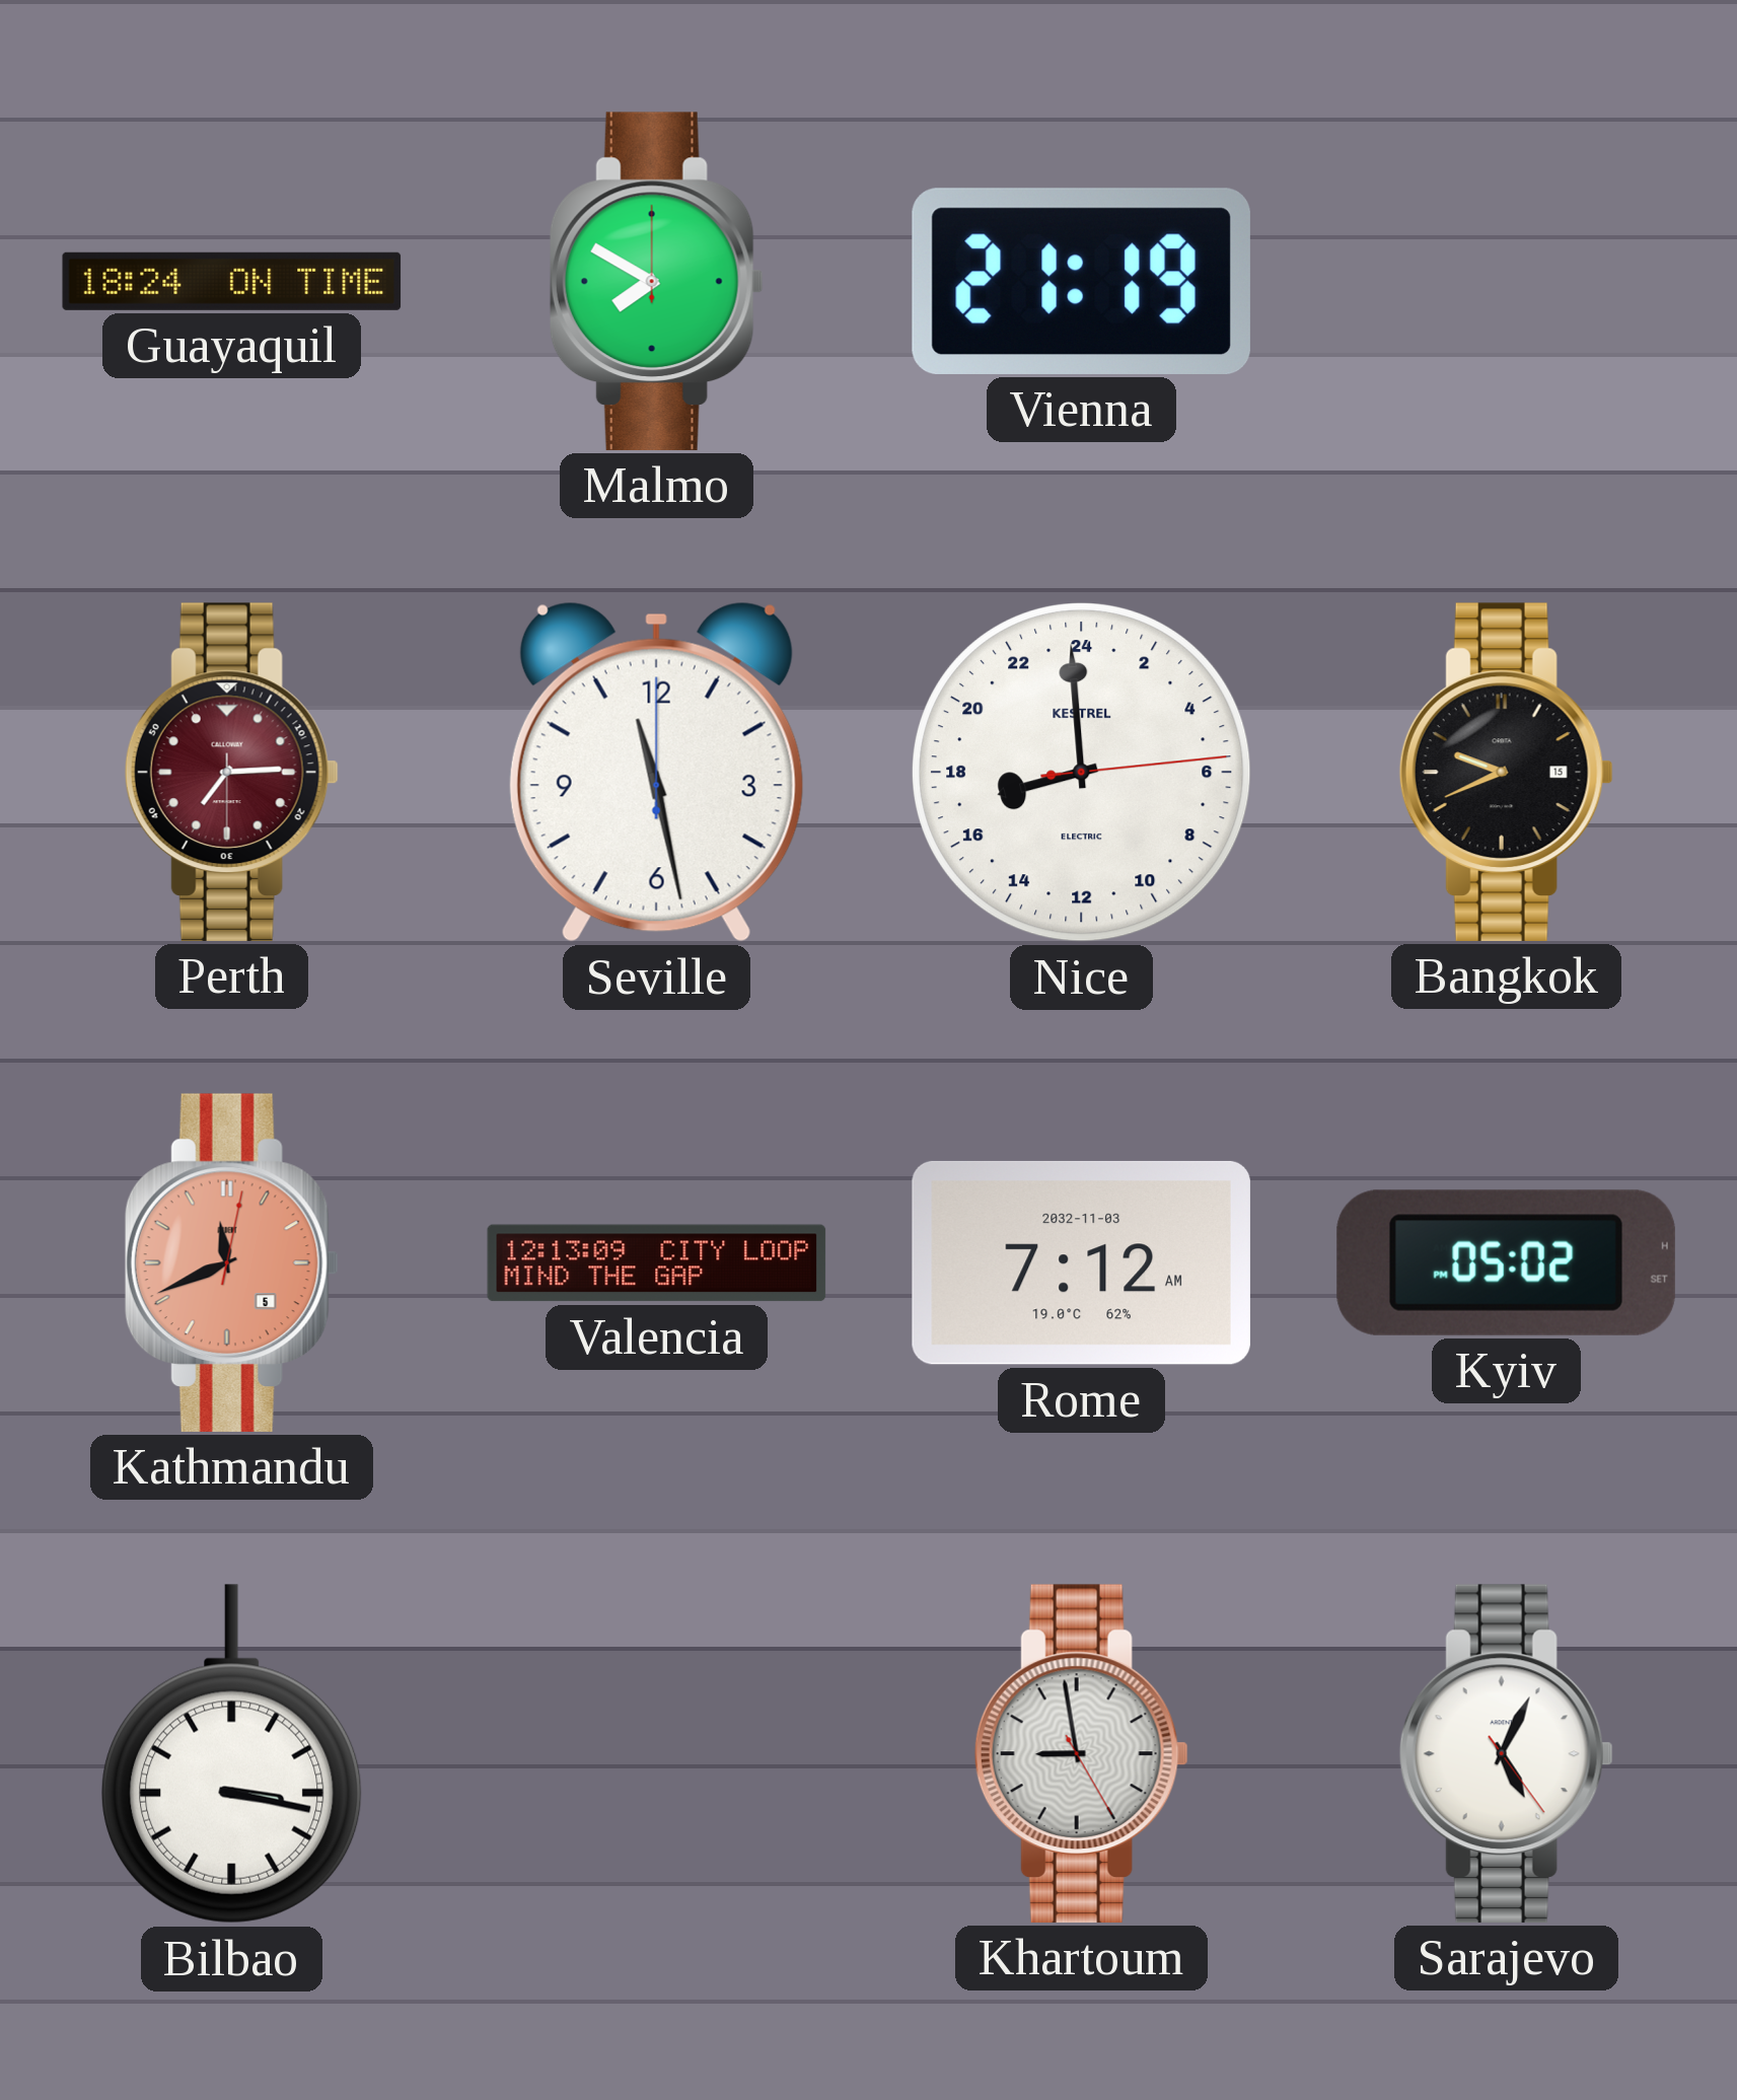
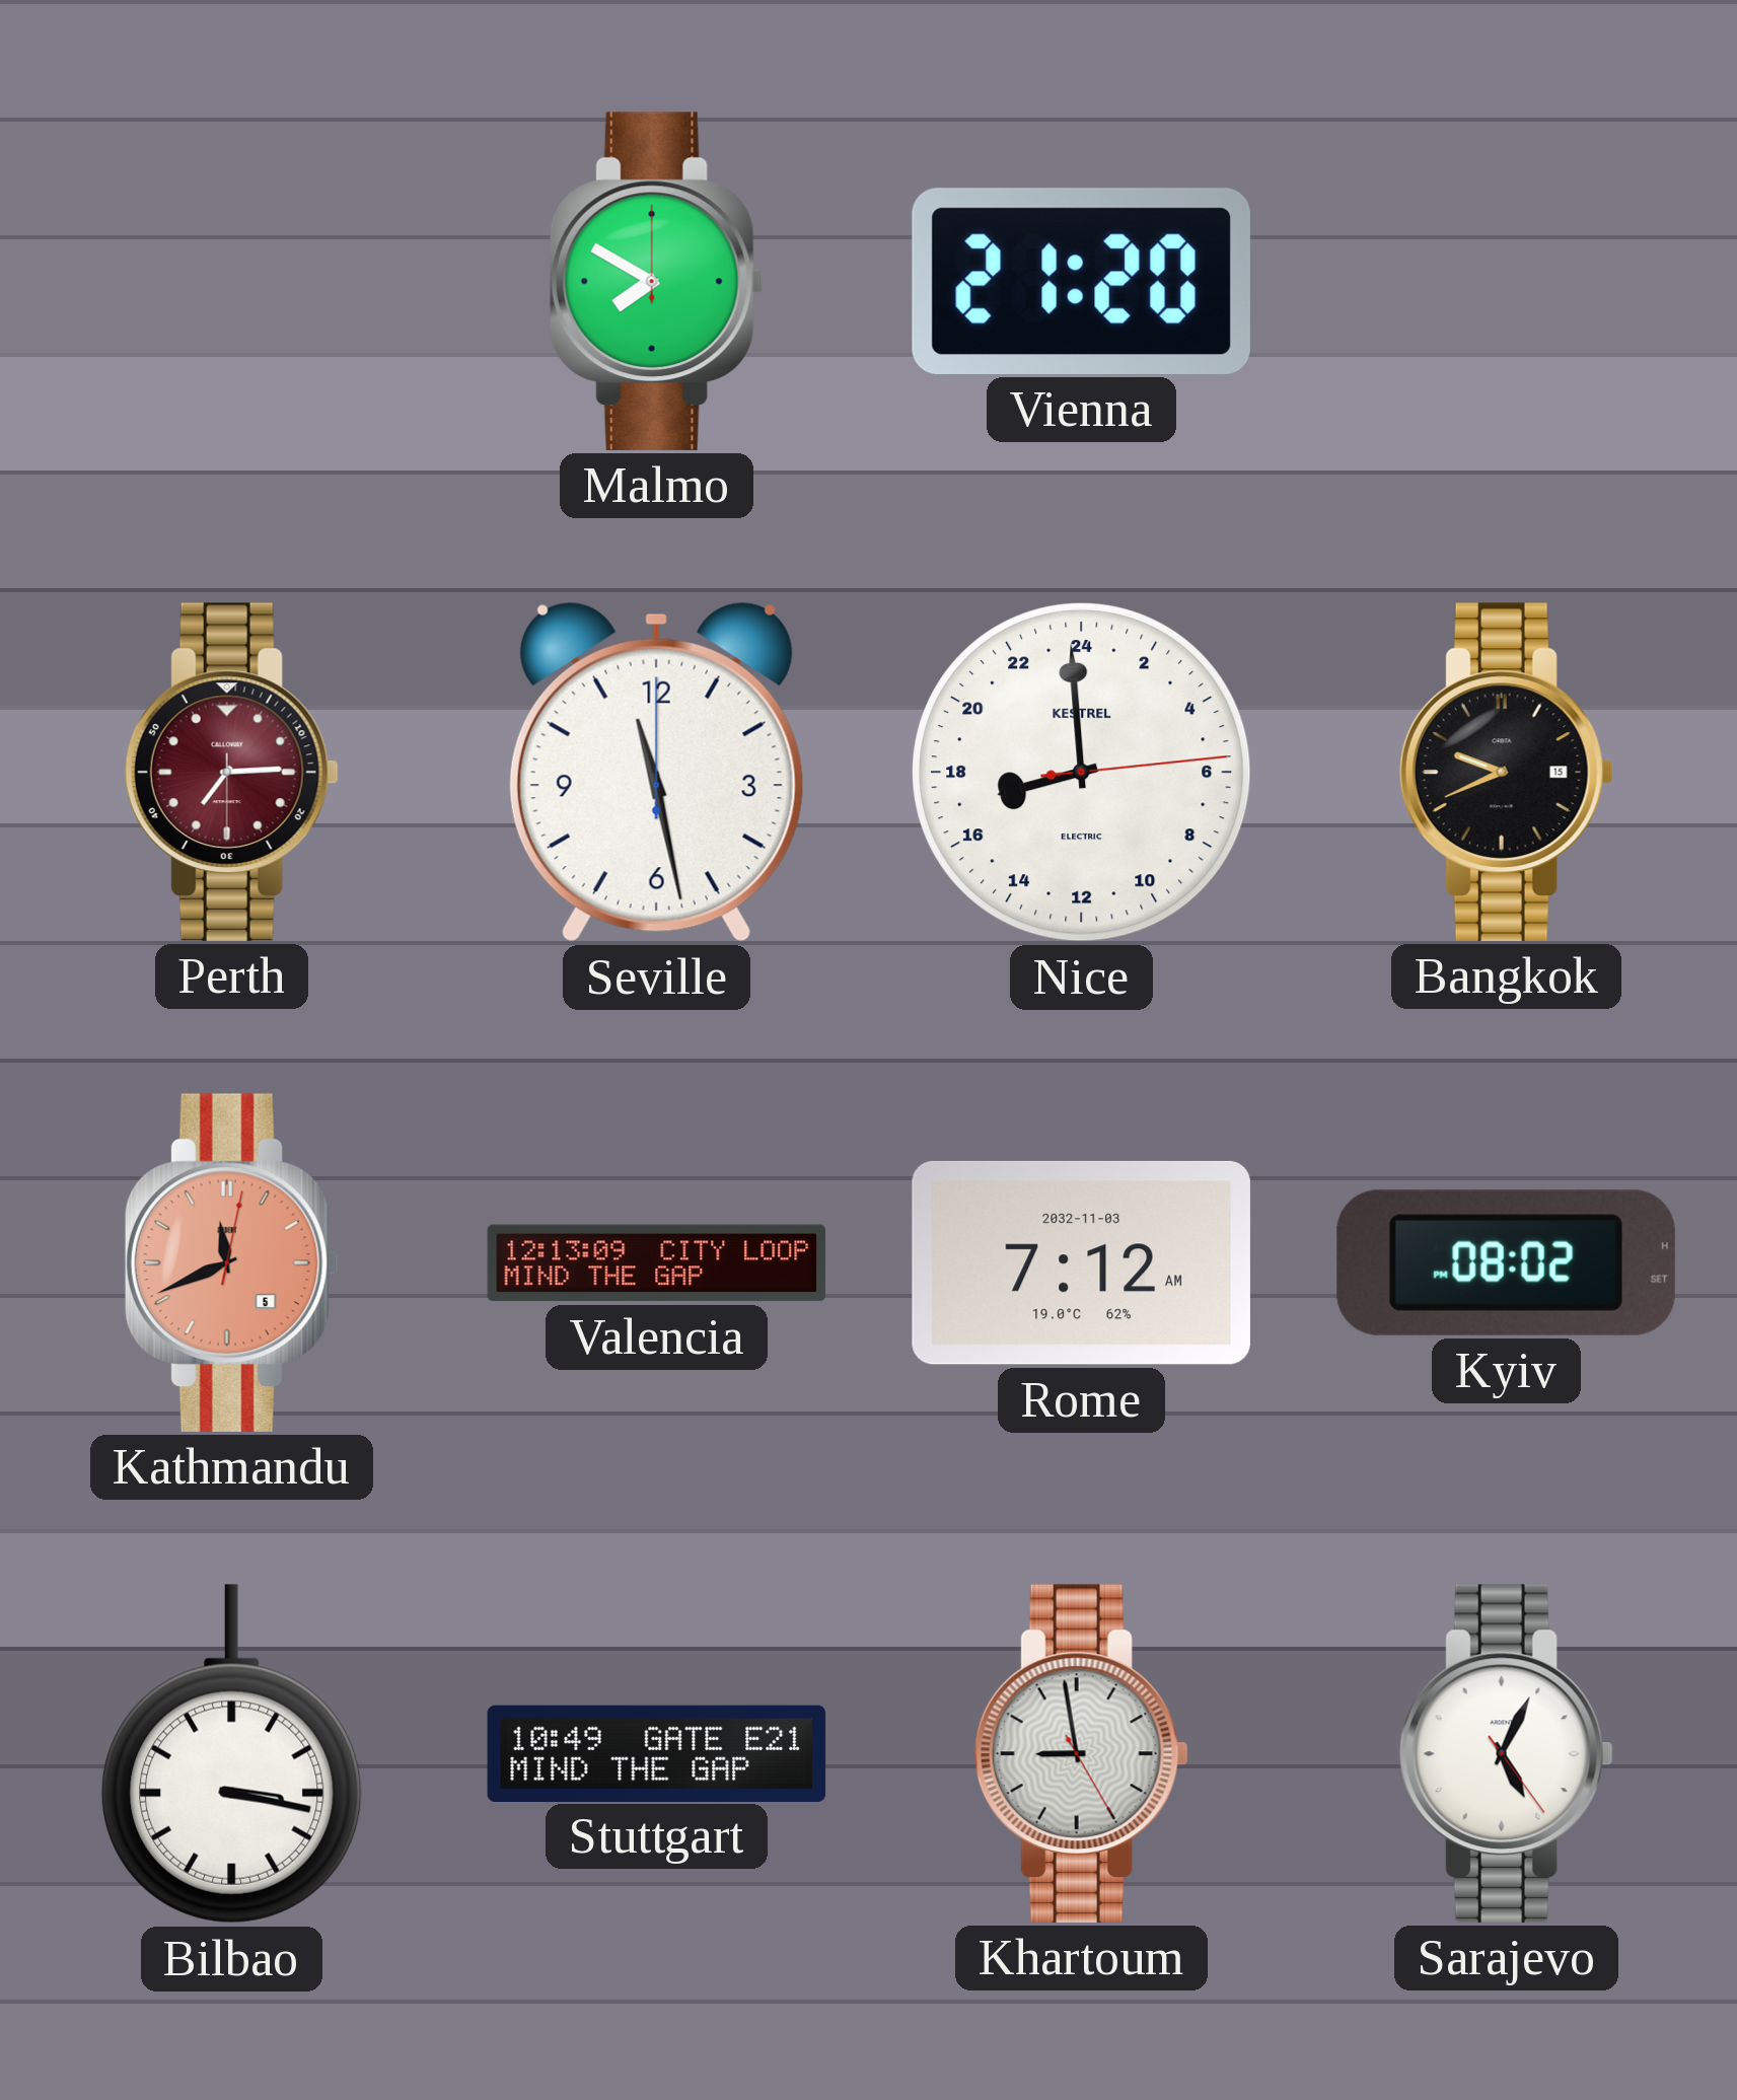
Guayaquil: 18:24 -> none
Vienna: 21:19 -> 21:20
Kyiv: 05:02 -> 08:02
Stuttgart: none -> 10:49
